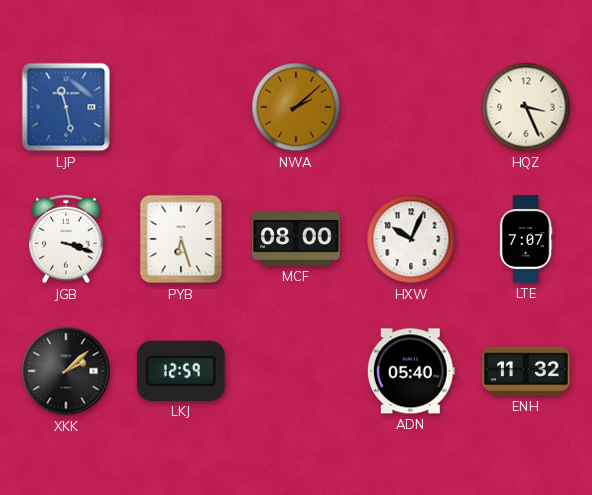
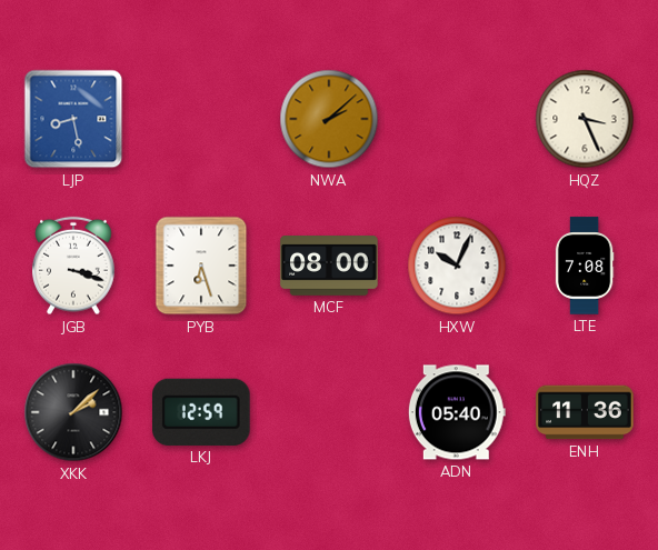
LJP: 11:28 -> 8:28
LTE: 7:07 -> 7:08
ENH: 11:32 -> 11:36
